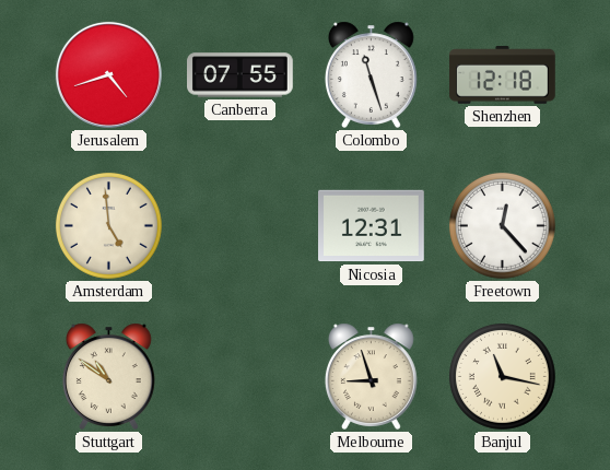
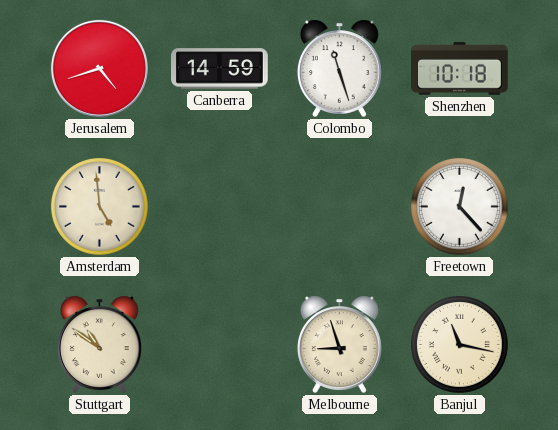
Canberra: 07:55 -> 14:59
Shenzhen: 12:18 -> 10:18
Nicosia: 12:31 -> none
